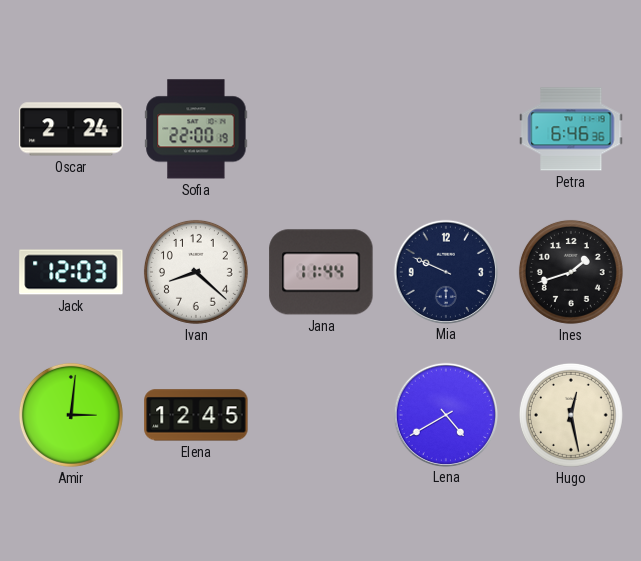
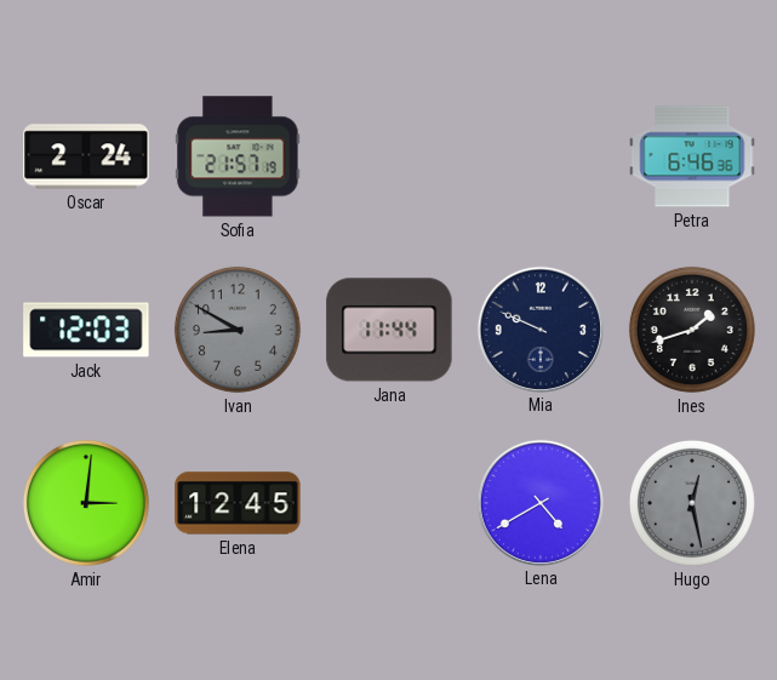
Sofia: 22:00 -> 21:57
Ivan: 8:22 -> 8:50
Ivan dial: white -> grey
Hugo dial: cream -> grey
